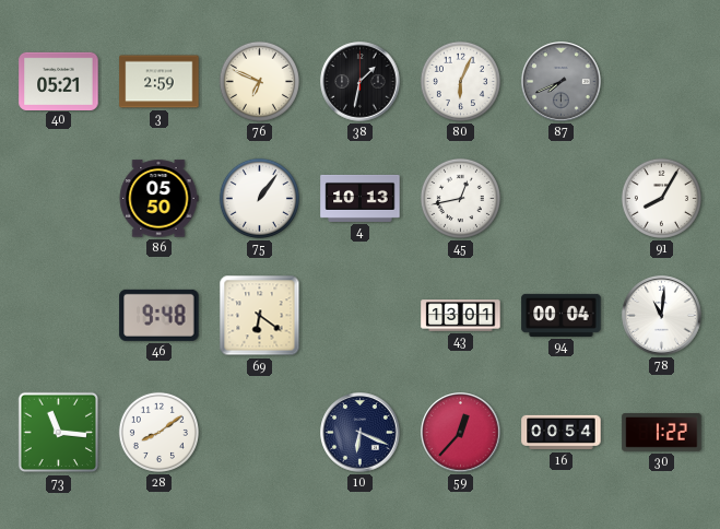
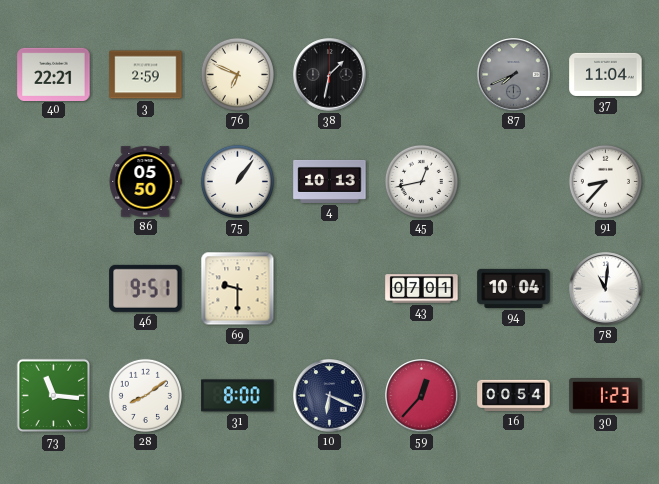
40: 05:21 -> 22:21
80: 6:04 -> none
37: none -> 11:04
91: 8:05 -> 8:37
46: 9:48 -> 9:51
69: 6:21 -> 9:30
43: 13:01 -> 07:01
94: 00:04 -> 10:04
31: none -> 8:00
30: 1:22 -> 1:23
